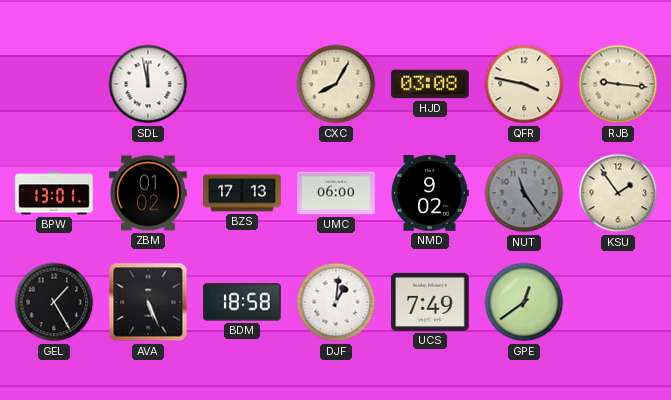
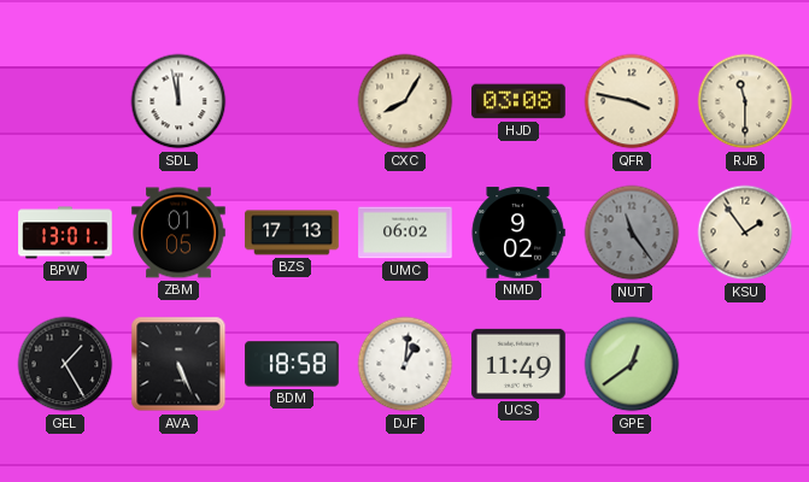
RJB: 9:16 -> 11:30
ZBM: 01:02 -> 01:05
UMC: 06:00 -> 06:02
UCS: 7:49 -> 11:49
